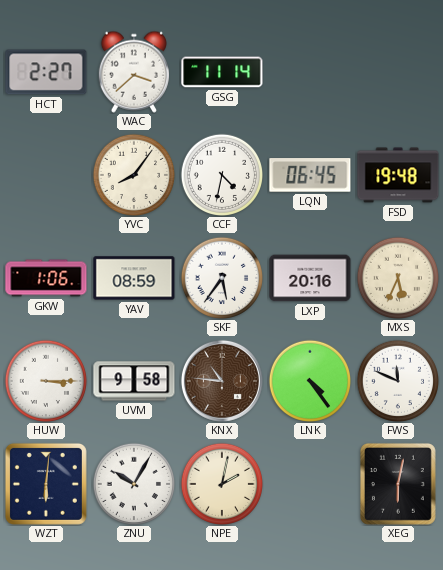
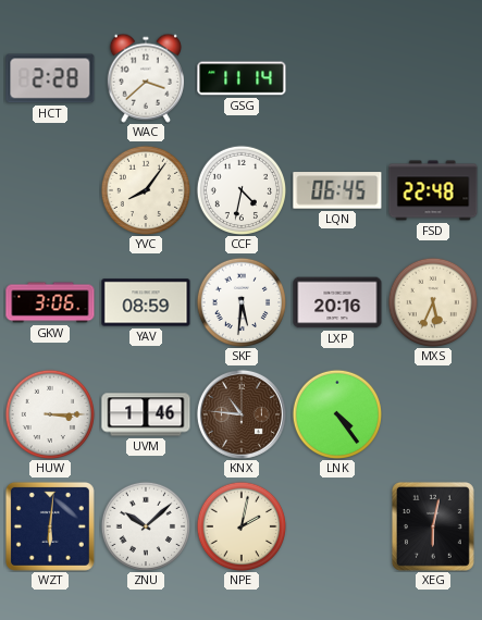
HCT: 2:27 -> 2:28
FSD: 19:48 -> 22:48
GKW: 1:06 -> 3:06
SKF: 5:36 -> 5:31
UVM: 9:58 -> 1:46
FWS: 11:49 -> none
ZNU: 10:05 -> 10:08
